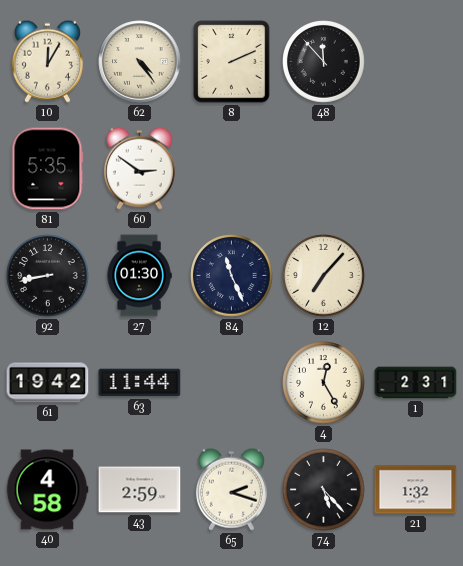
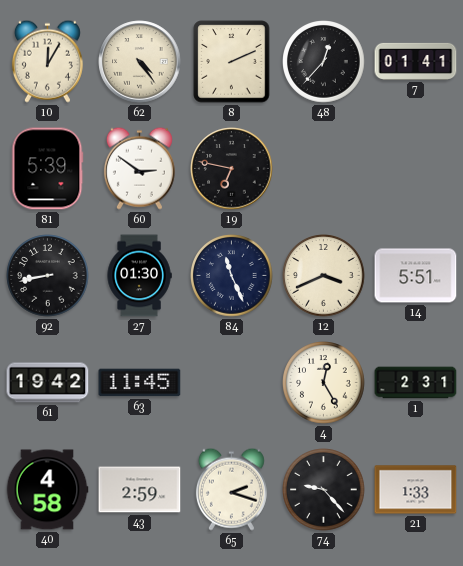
48: 11:53 -> 12:37
7: none -> 01:41
81: 5:35 -> 5:39
19: none -> 6:47
12: 7:07 -> 3:41
14: none -> 5:51
63: 11:44 -> 11:45
74: 5:23 -> 9:23
21: 1:32 -> 1:33
